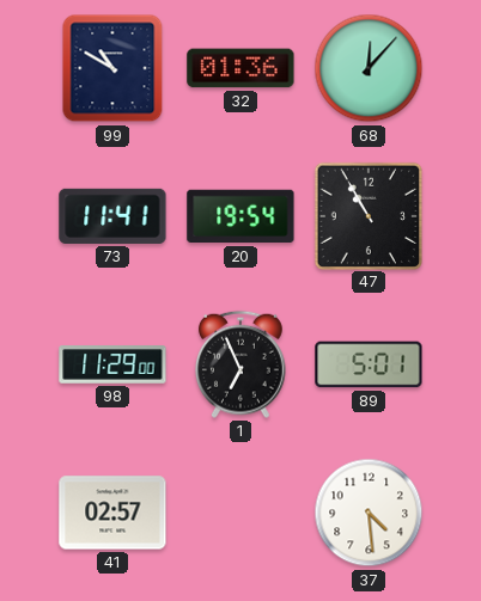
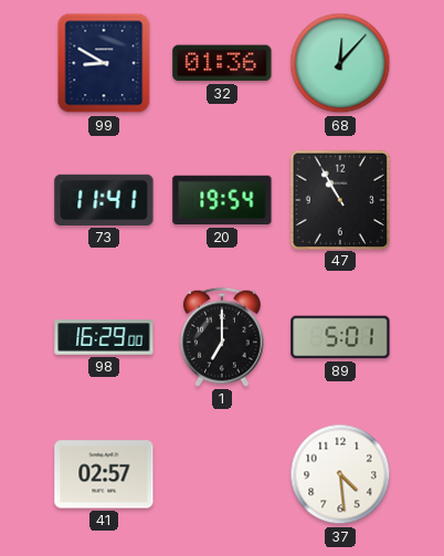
99: 10:50 -> 8:50
98: 11:29 -> 16:29
1: 6:56 -> 7:00
